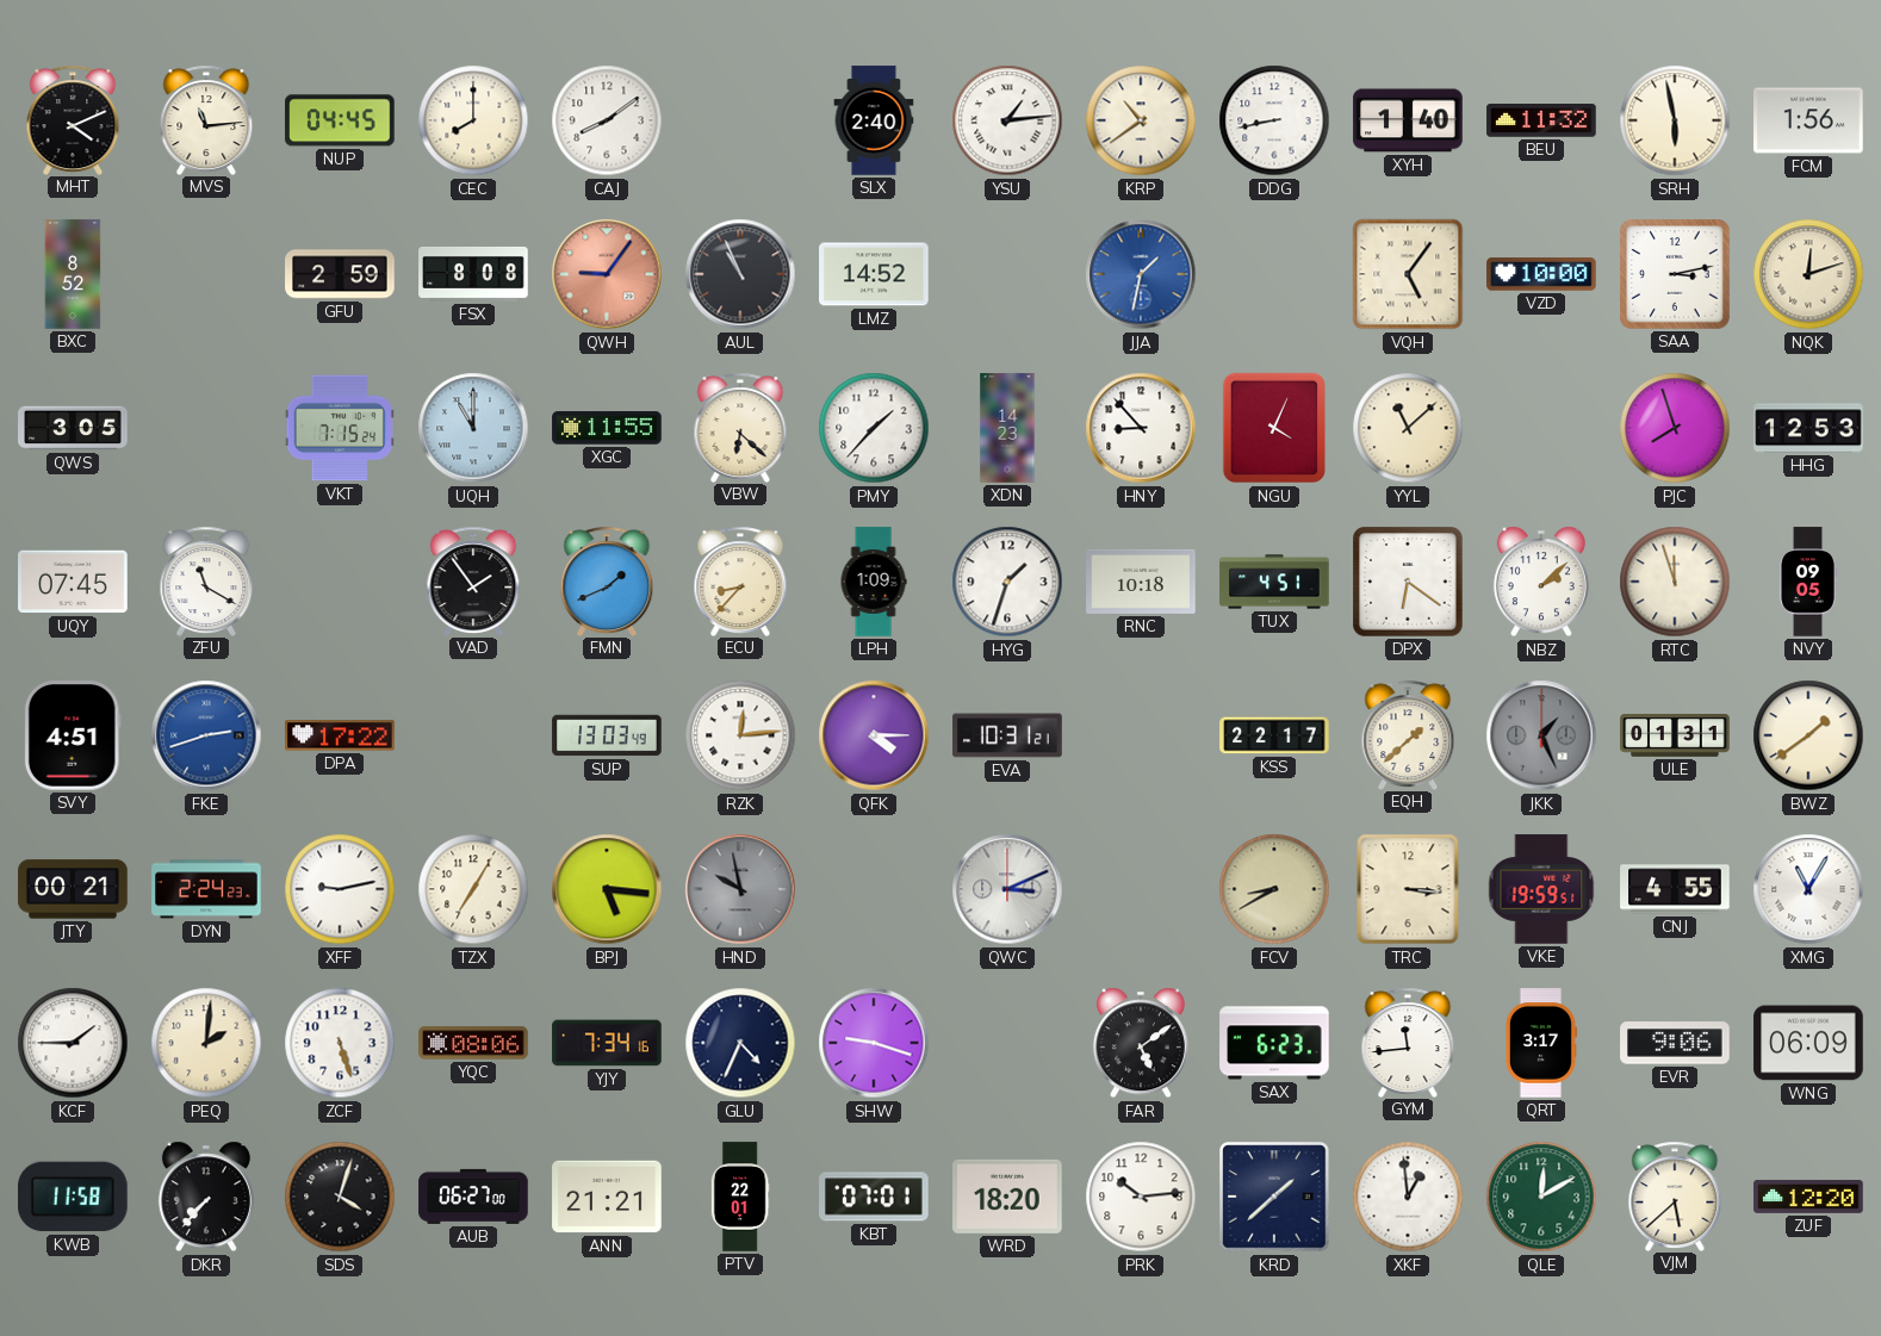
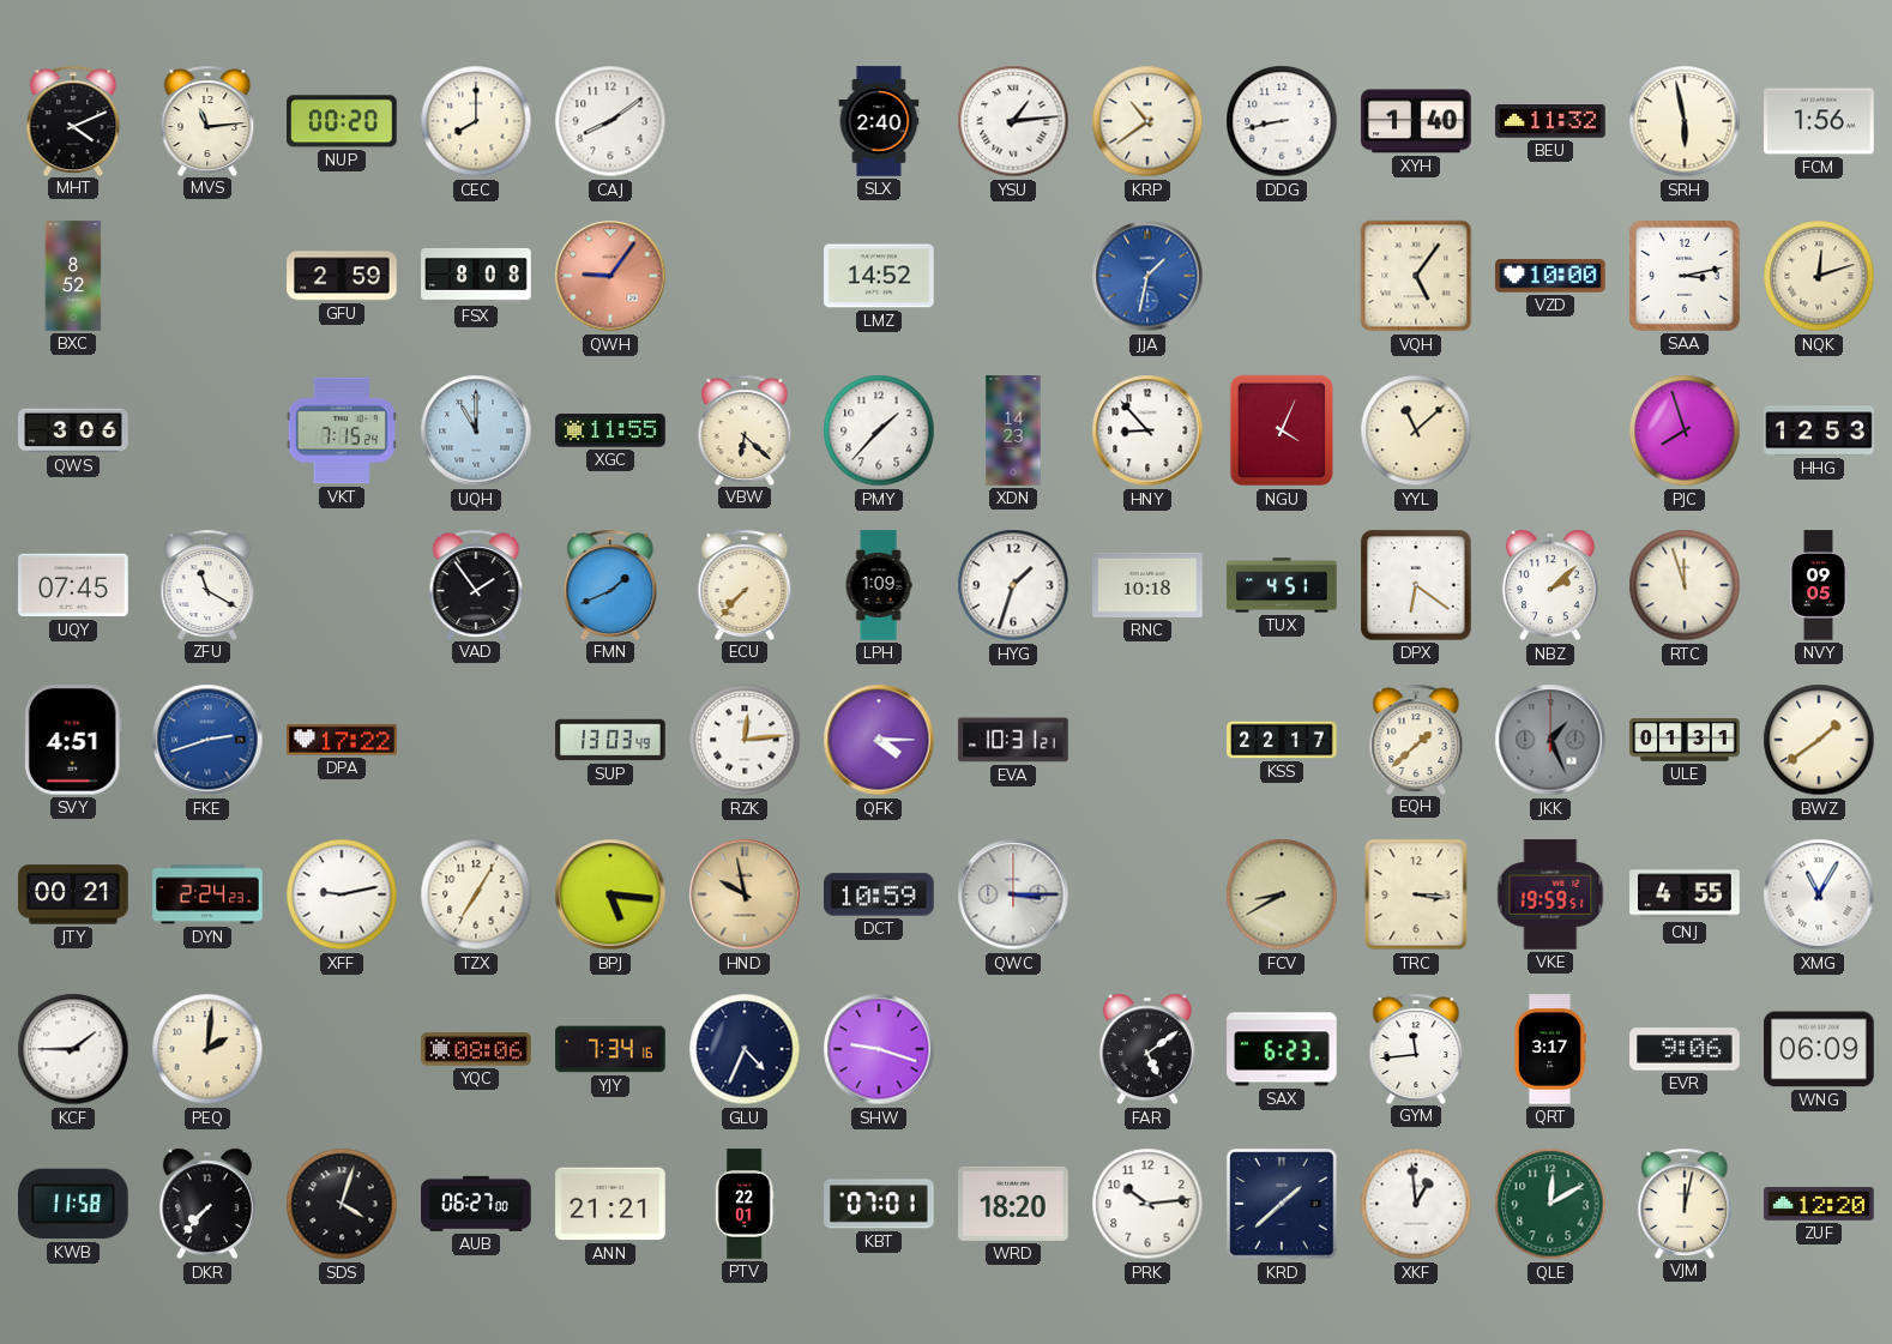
NUP: 04:45 -> 00:20
AUL: 10:56 -> none
QWS: 3:05 -> 3:06
ECU: 8:37 -> 7:37
HND dial: grey -> champagne
DCT: none -> 10:59
QWC: 3:11 -> 3:15
ZCF: 5:27 -> none
VJM: 5:38 -> 12:02
